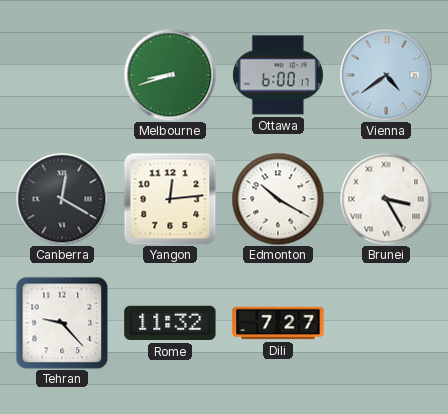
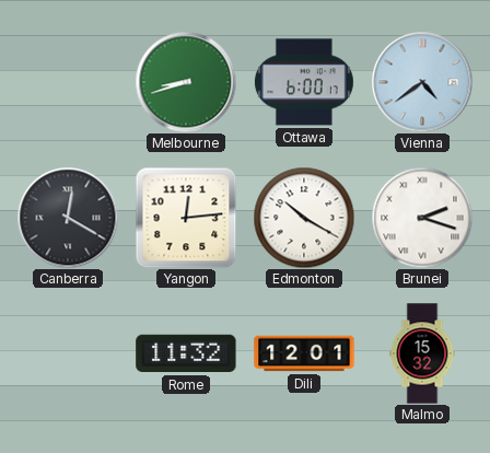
Brunei: 3:25 -> 2:18
Tehran: 9:23 -> none
Dili: 7:27 -> 12:01
Malmo: none -> 15:32
